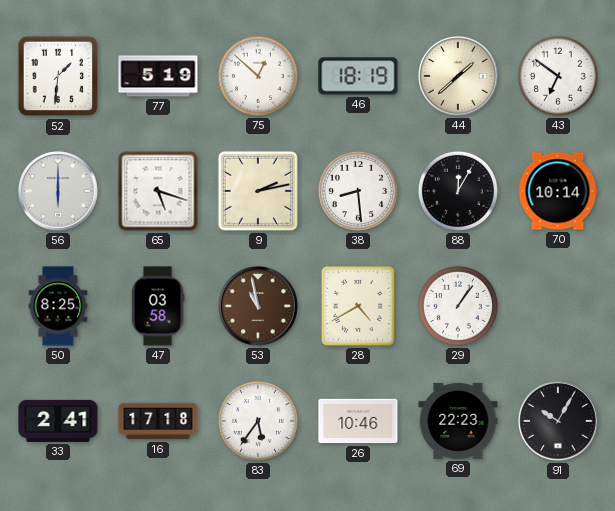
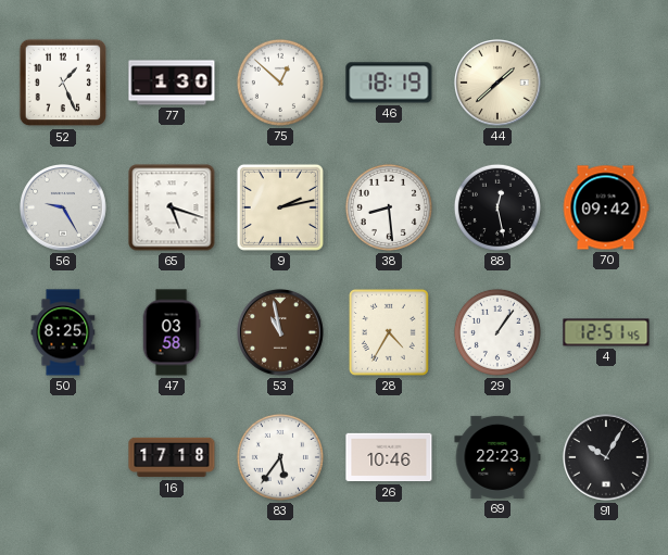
52: 1:31 -> 1:26
77: 5:19 -> 1:30
43: 6:51 -> none
56: 6:00 -> 9:25
88: 12:05 -> 12:28
70: 10:14 -> 09:42
28: 4:40 -> 4:35
4: none -> 12:51
33: 2:41 -> none
